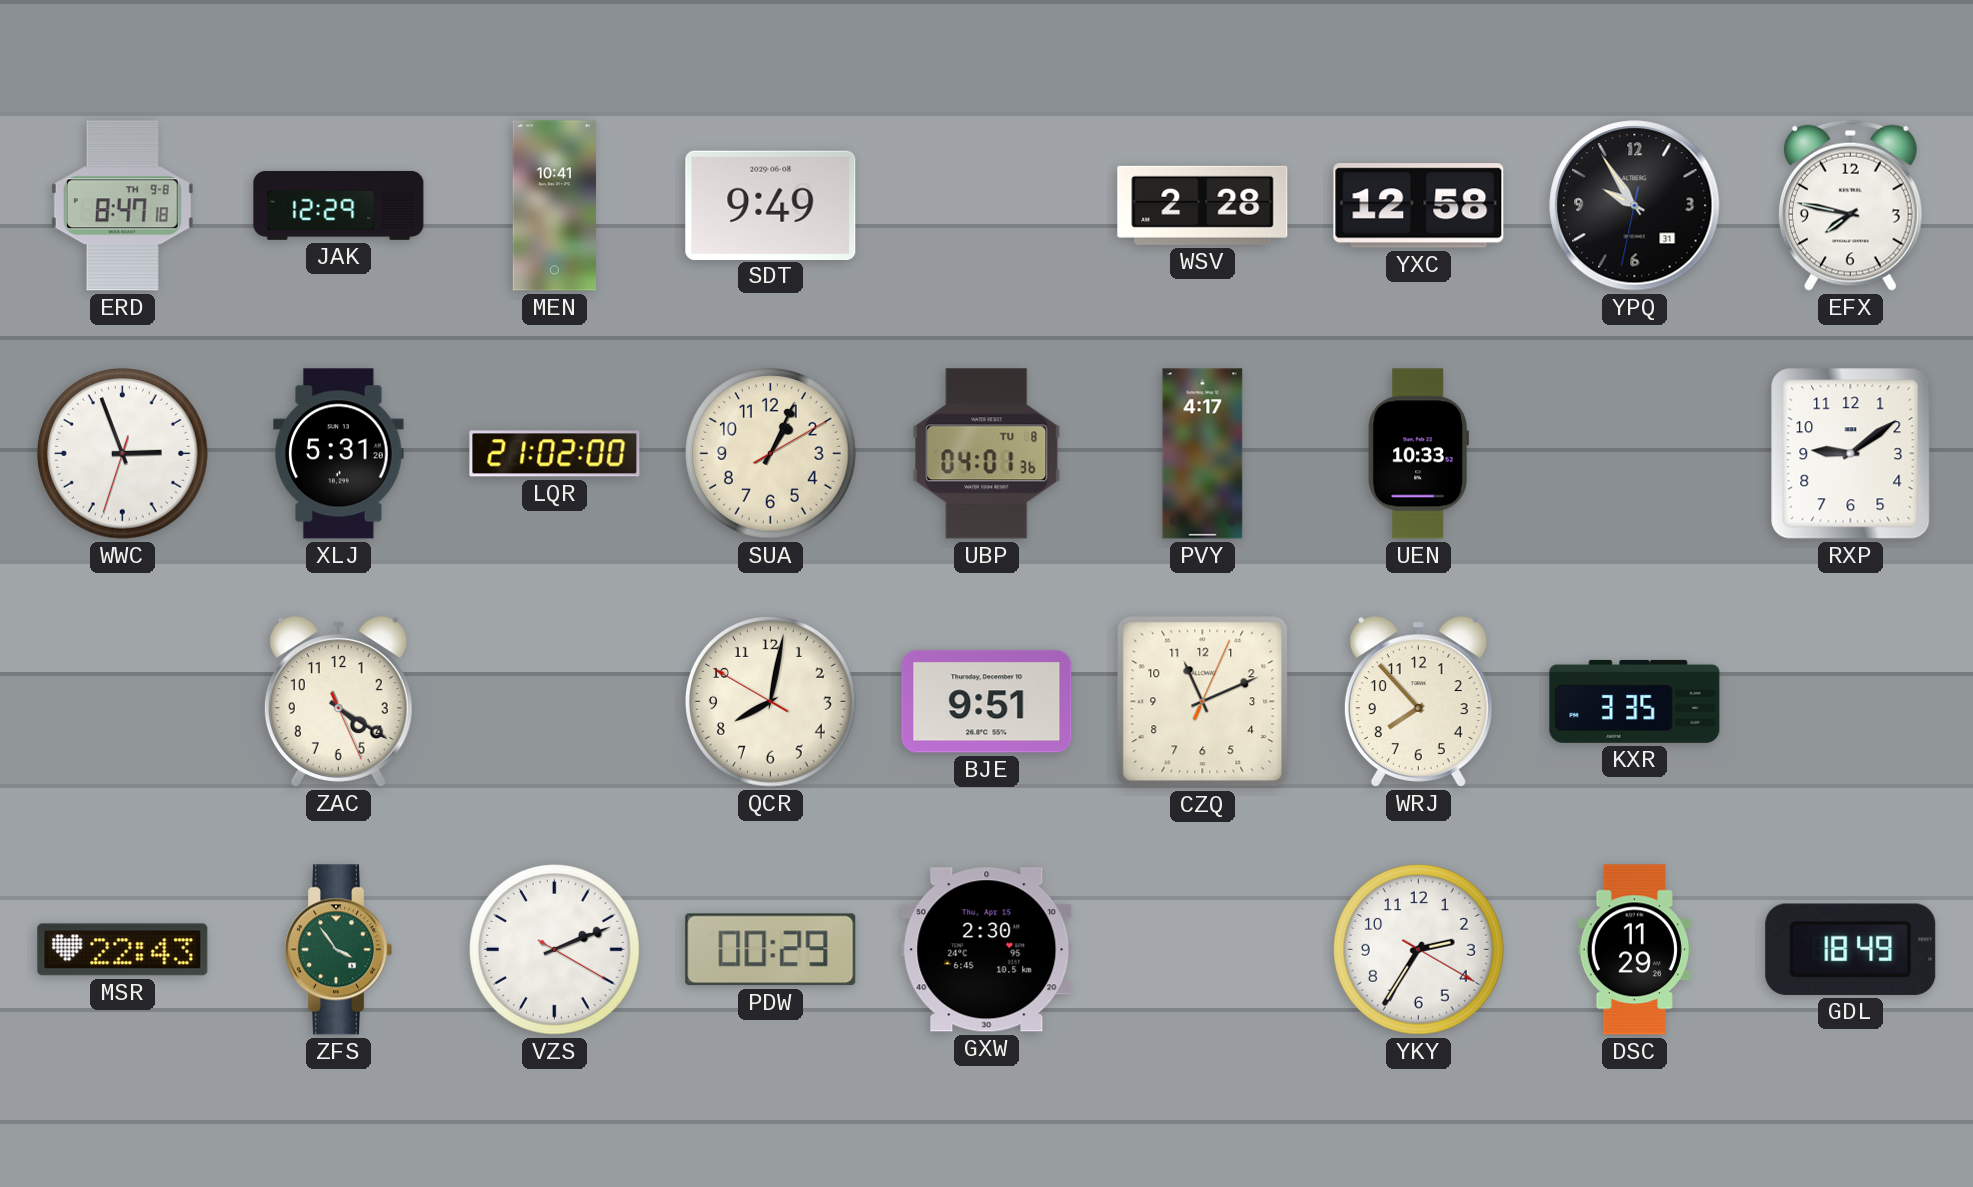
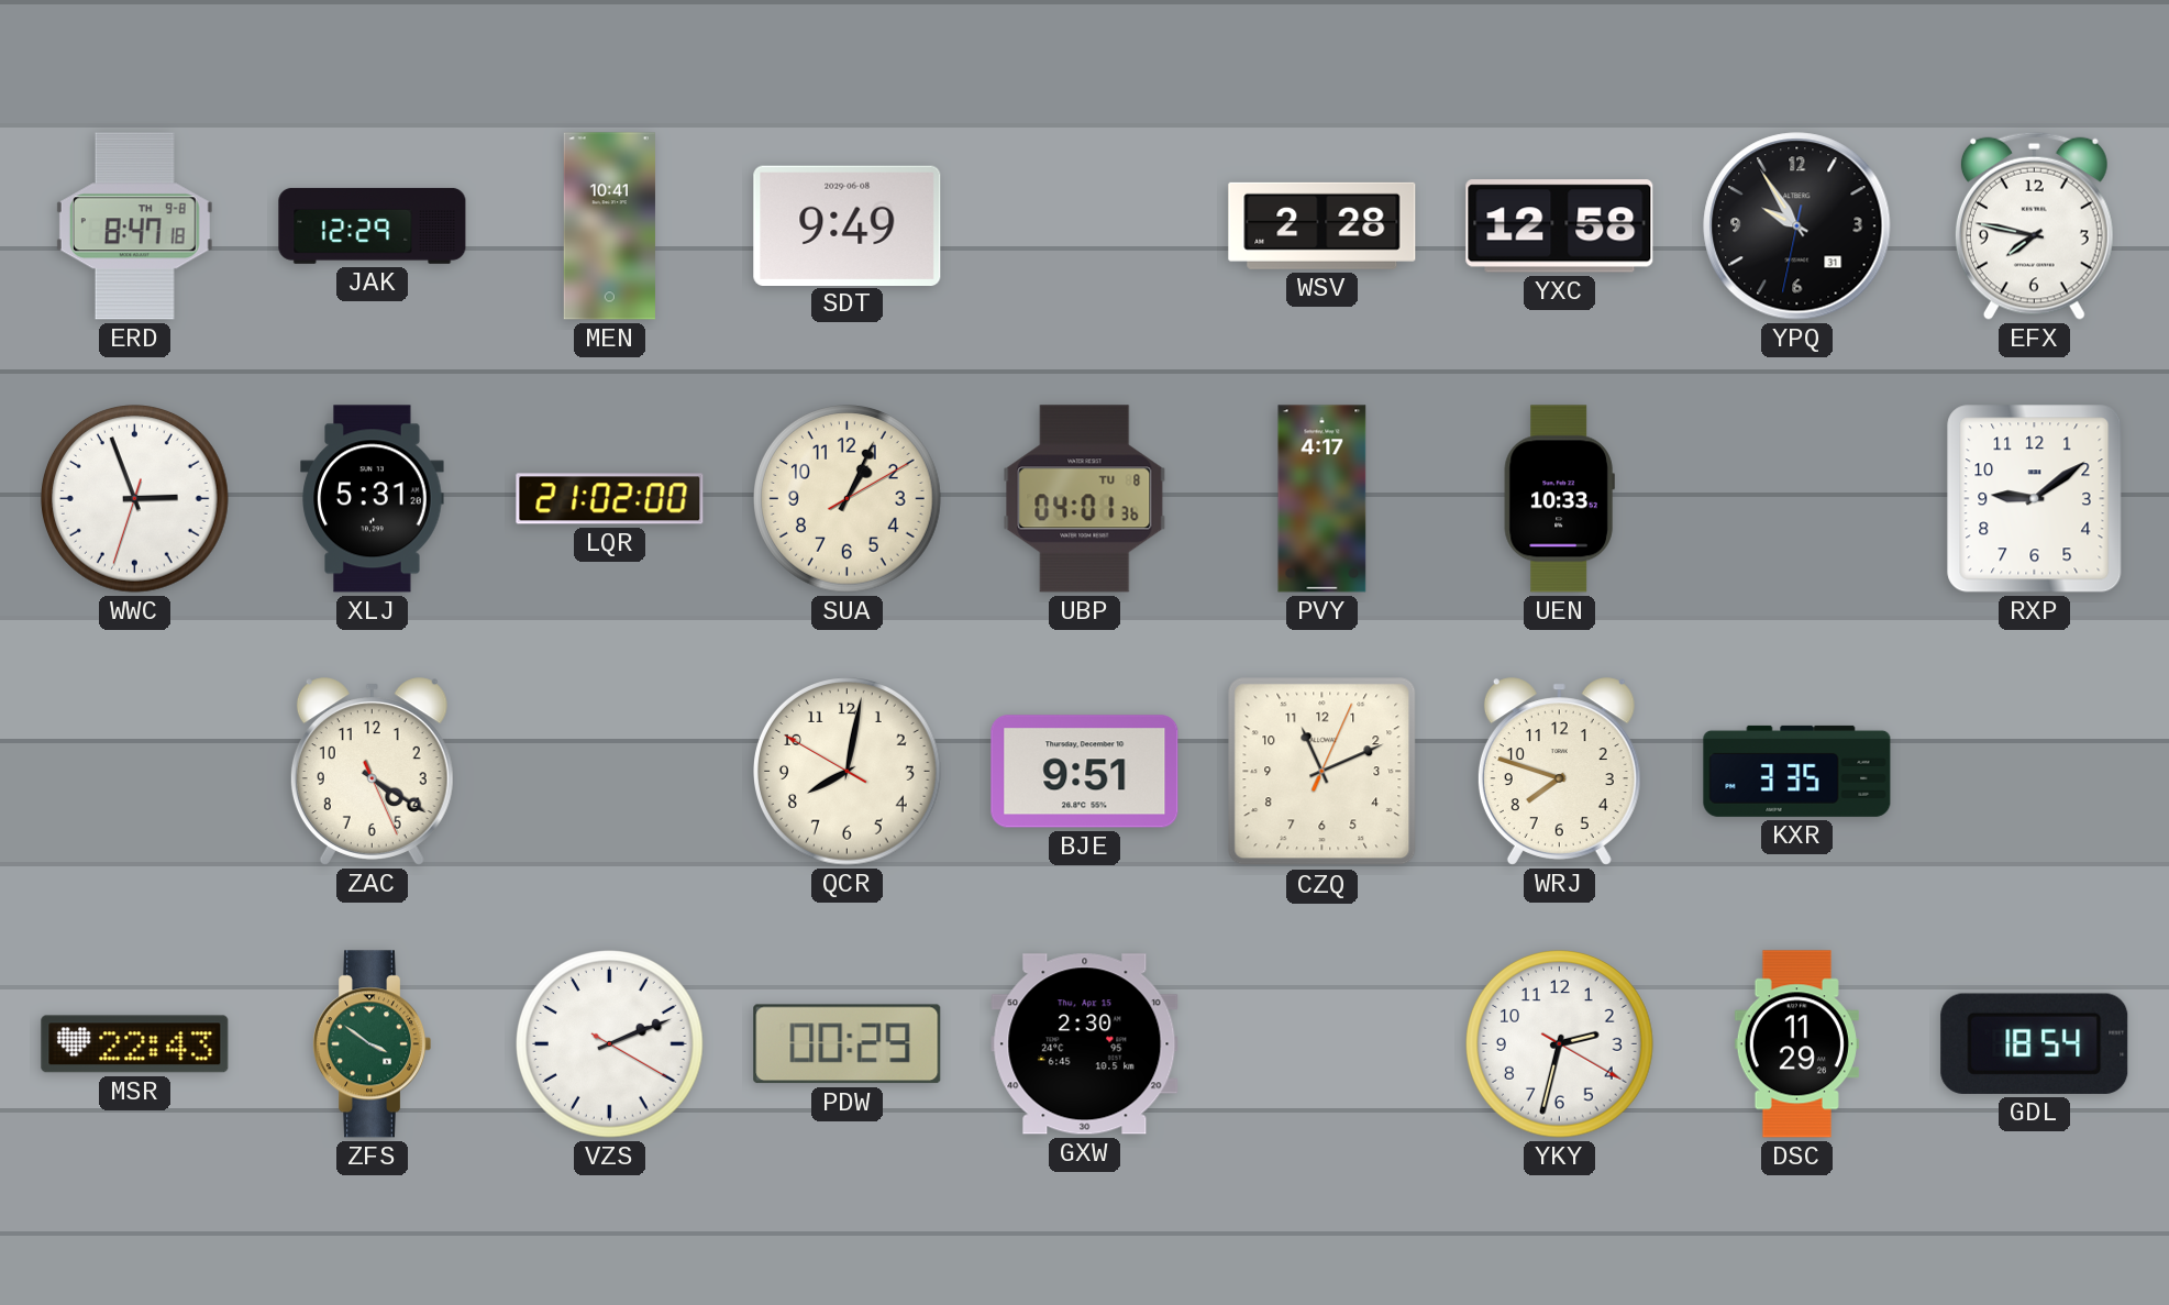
WRJ: 7:53 -> 7:48
ZFS: 3:54 -> 3:51
YKY: 2:35 -> 2:32
GDL: 18:49 -> 18:54
